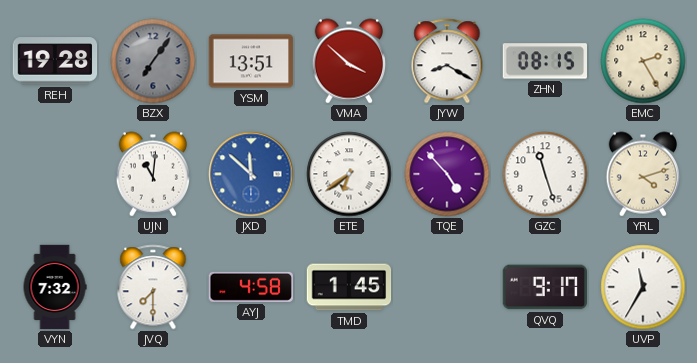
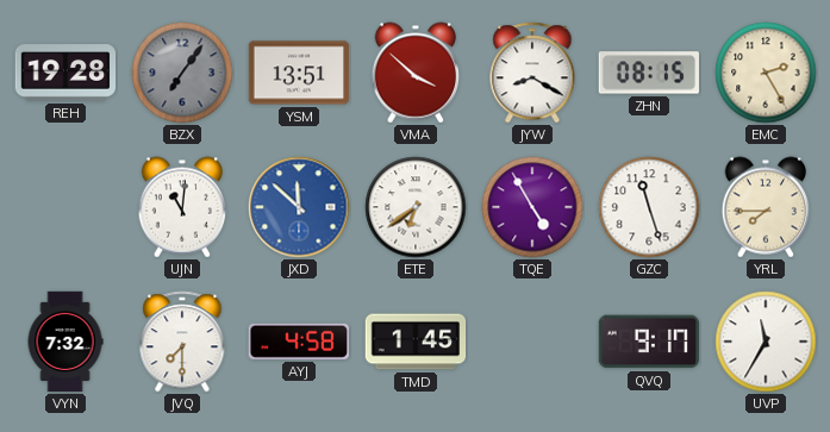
TQE: 4:53 -> 4:55
YRL: 4:12 -> 7:45
